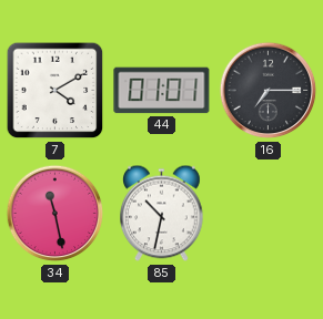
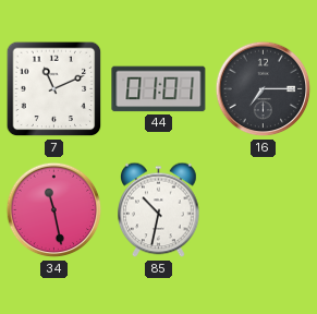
7: 4:10 -> 11:11
